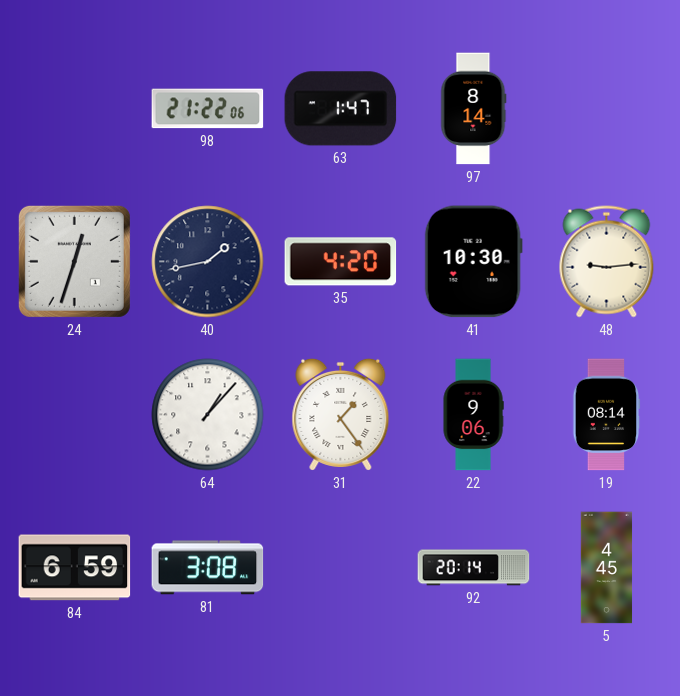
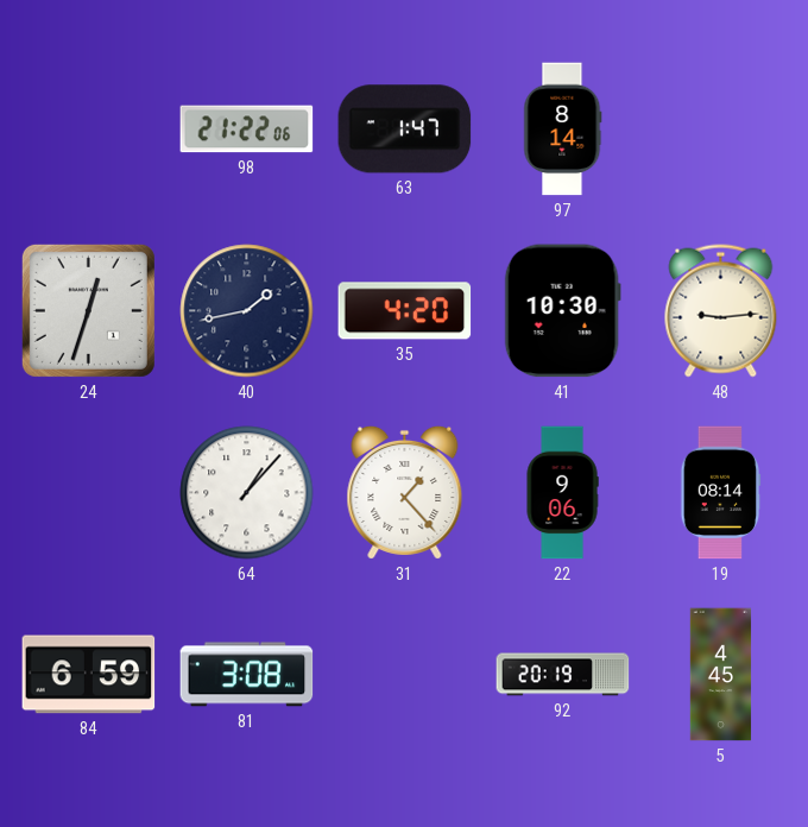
31: 1:24 -> 1:23
92: 20:14 -> 20:19
